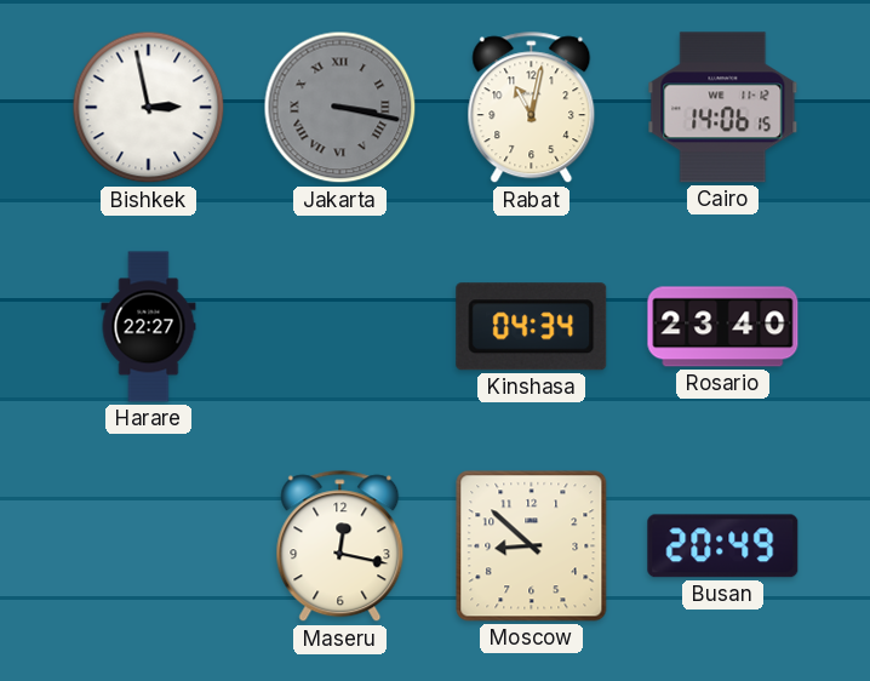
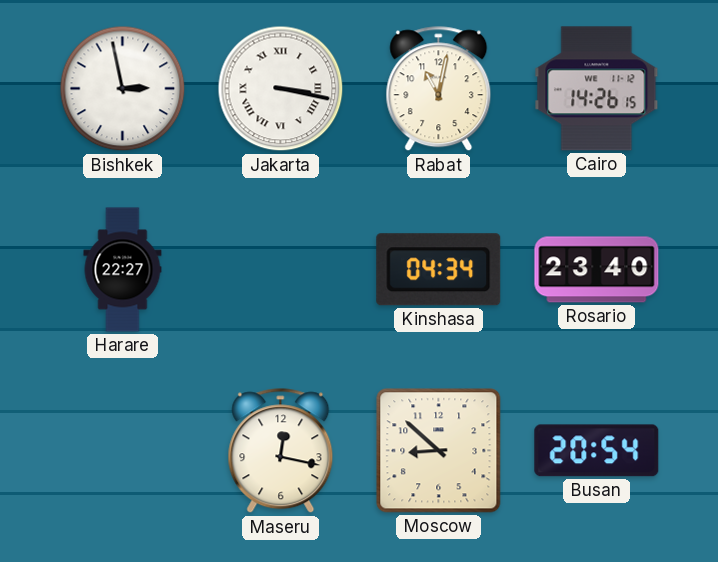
Jakarta dial: grey -> white
Cairo: 14:06 -> 14:26
Busan: 20:49 -> 20:54
